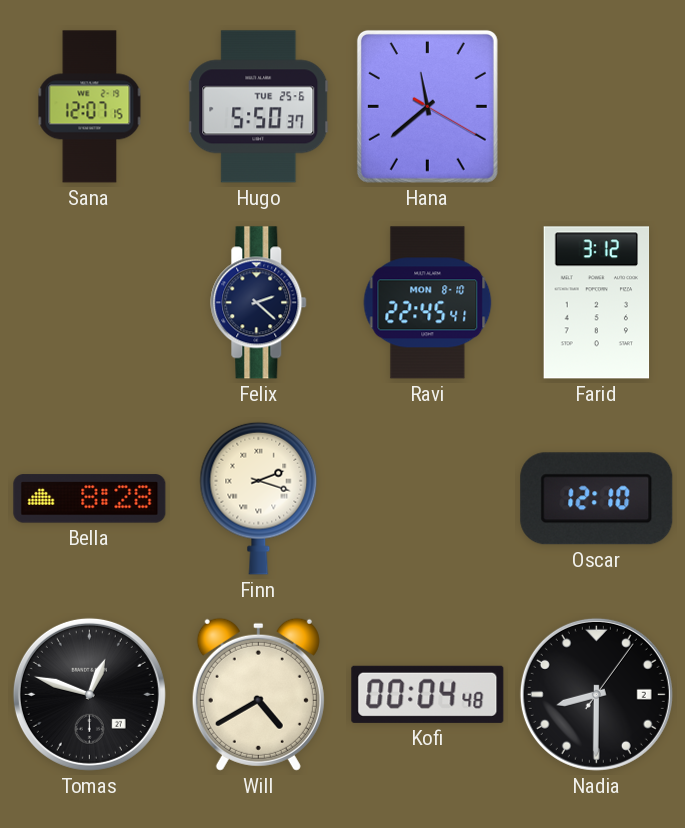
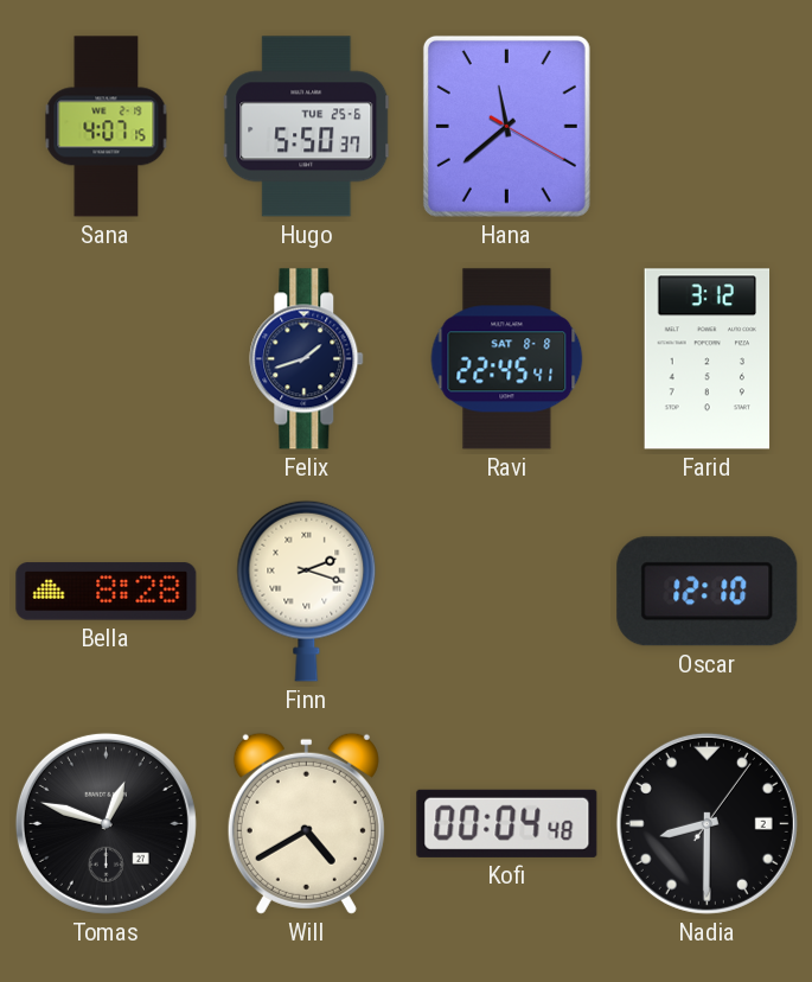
Sana: 12:07 -> 4:07
Felix: 2:22 -> 1:42
Ravi date: MON 8-10 -> SAT 8-8
